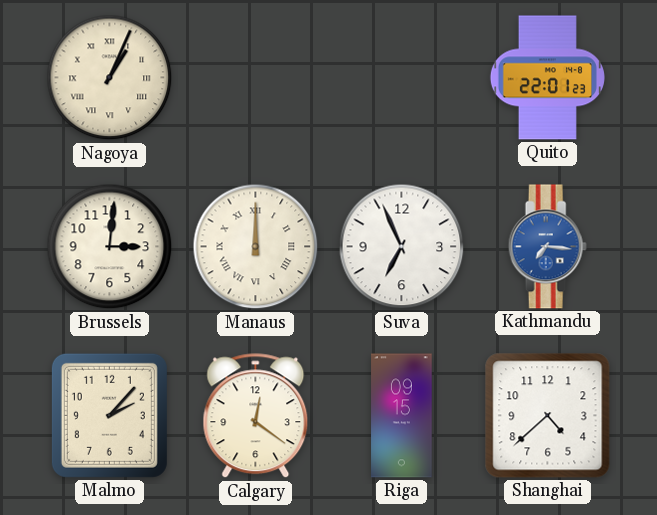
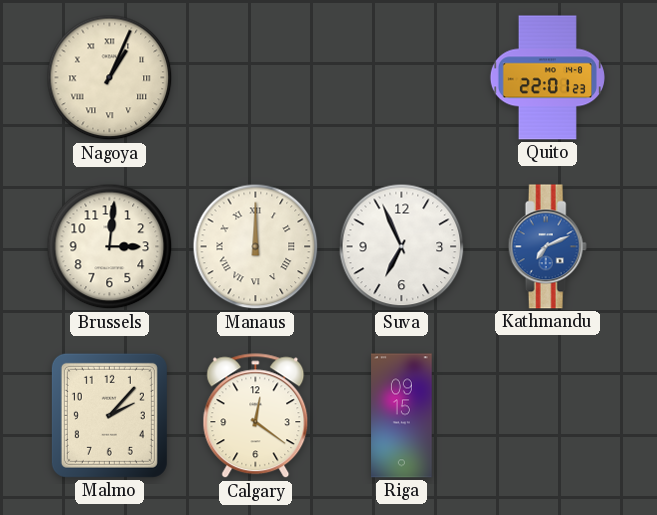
Kathmandu: 7:16 -> 7:11
Shanghai: 4:38 -> none
